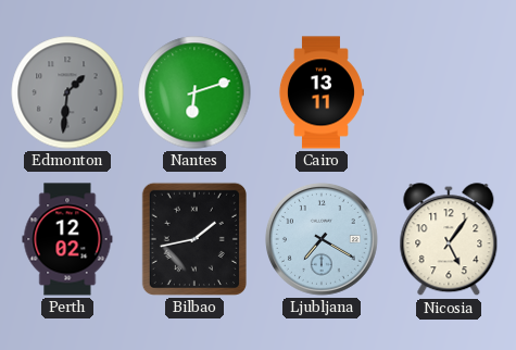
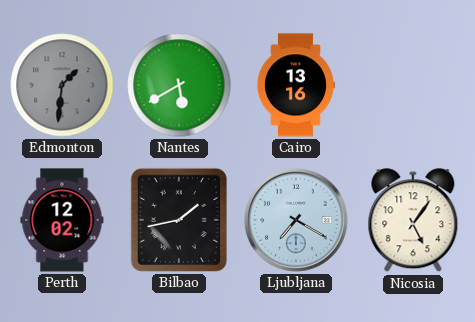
Nantes: 6:12 -> 5:40
Cairo: 13:11 -> 13:16
